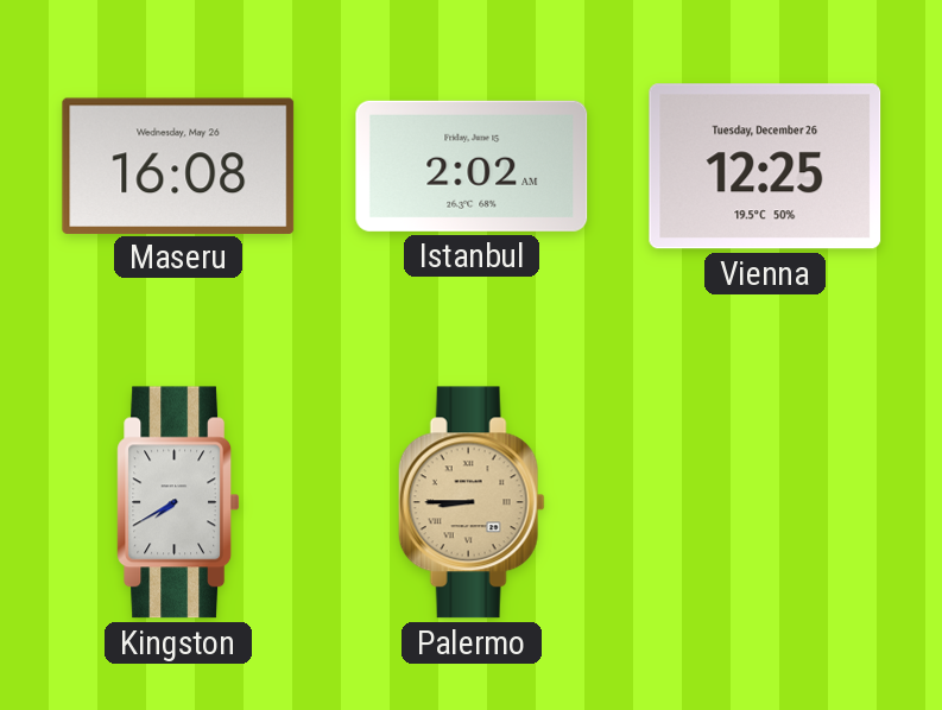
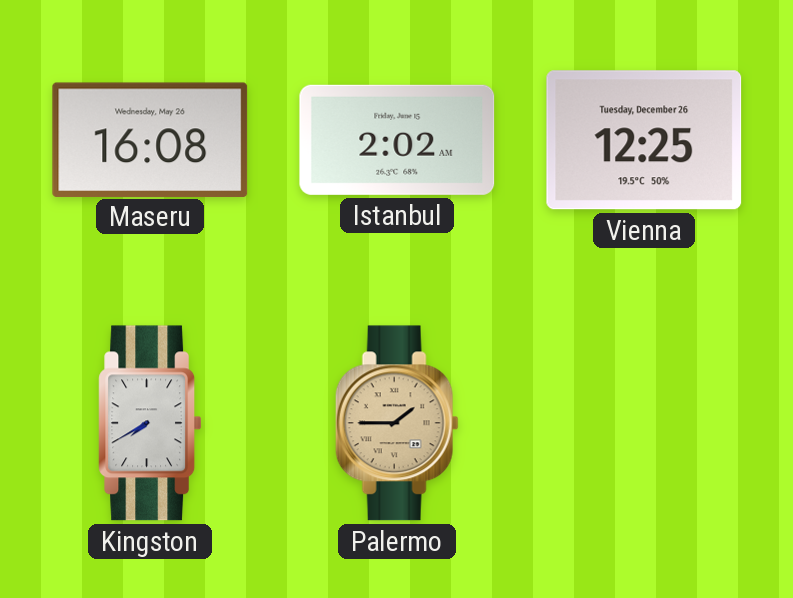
Palermo: 8:45 -> 1:45
